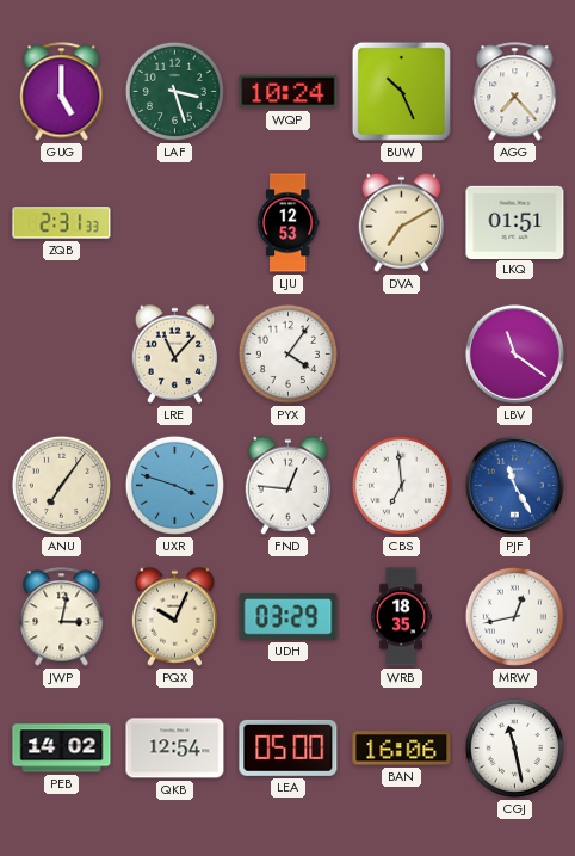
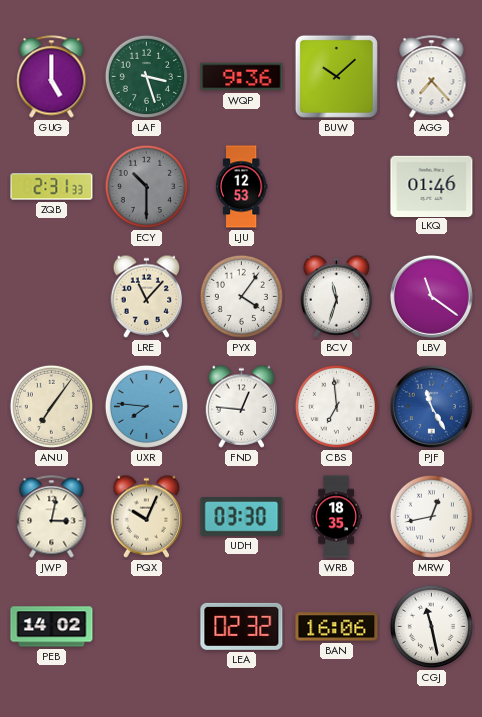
WQP: 10:24 -> 9:36
BUW: 10:26 -> 10:08
ECY: none -> 10:30
DVA: 7:10 -> none
LKQ: 01:51 -> 01:46
BCV: none -> 11:33
UXR: 3:48 -> 7:46
UDH: 03:29 -> 03:30
QKB: 12:54 -> none
LEA: 05:00 -> 02:32
